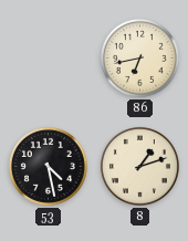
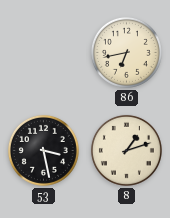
53: 4:28 -> 3:28
